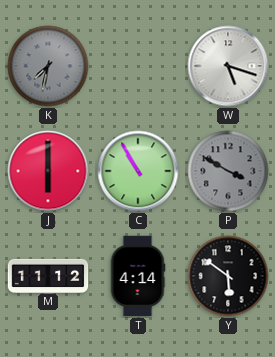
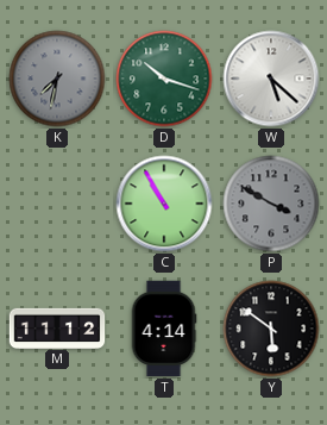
D: none -> 10:18
W: 5:18 -> 5:22
J: 6:00 -> none
